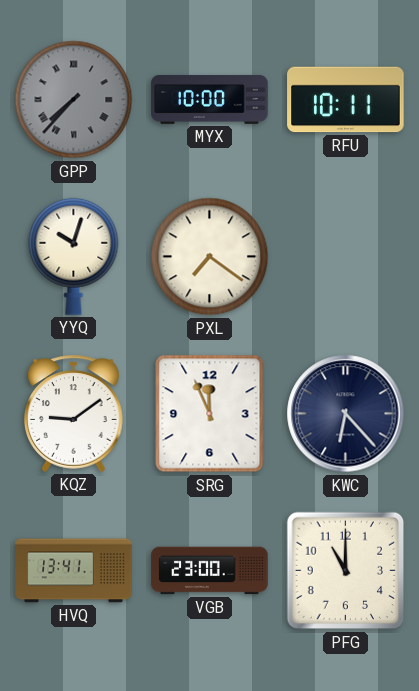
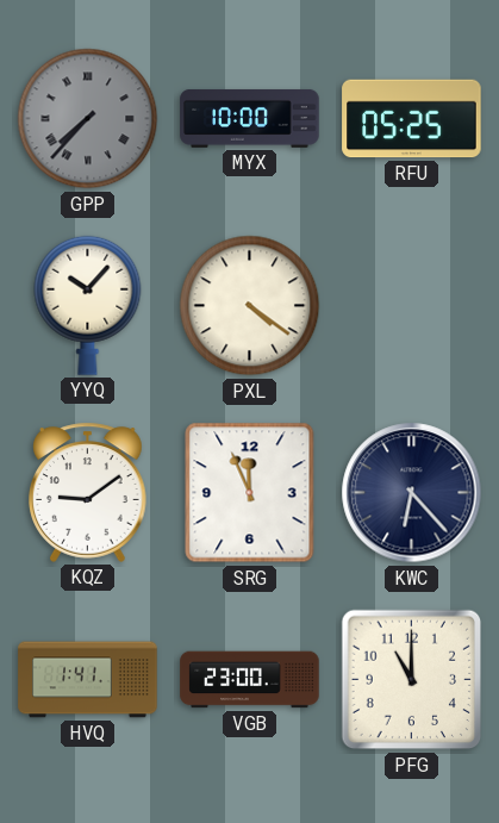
RFU: 10:11 -> 05:25
YYQ: 10:03 -> 10:07
PXL: 7:21 -> 4:21
HVQ: 13:41 -> 1:41
